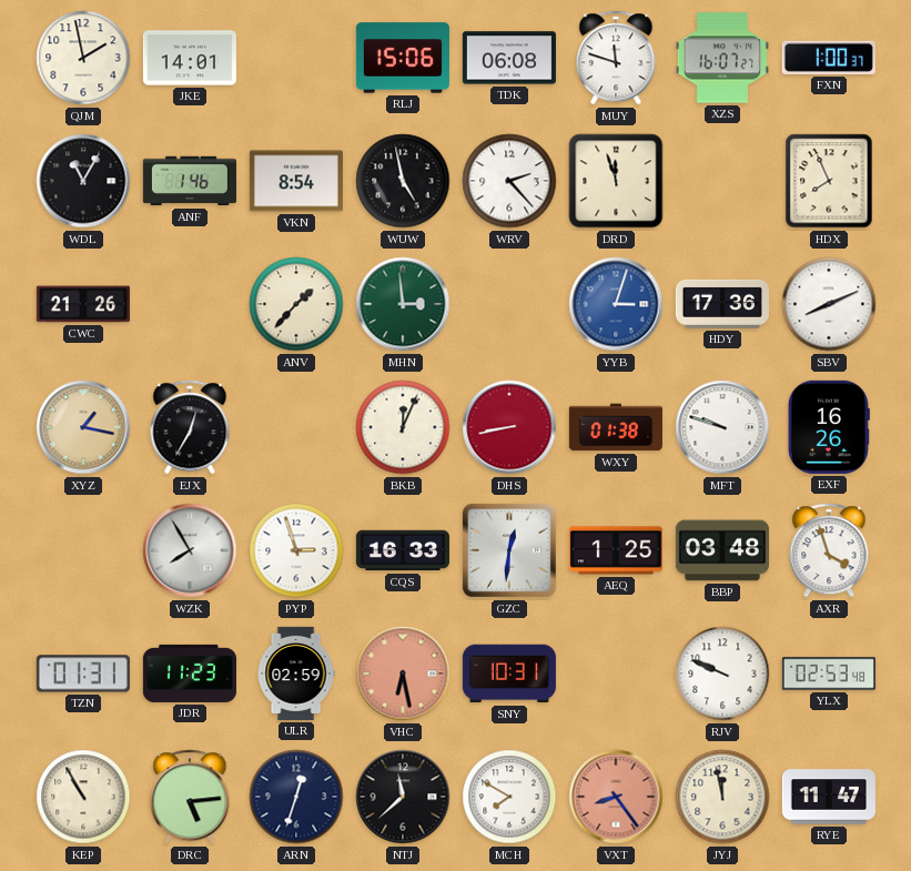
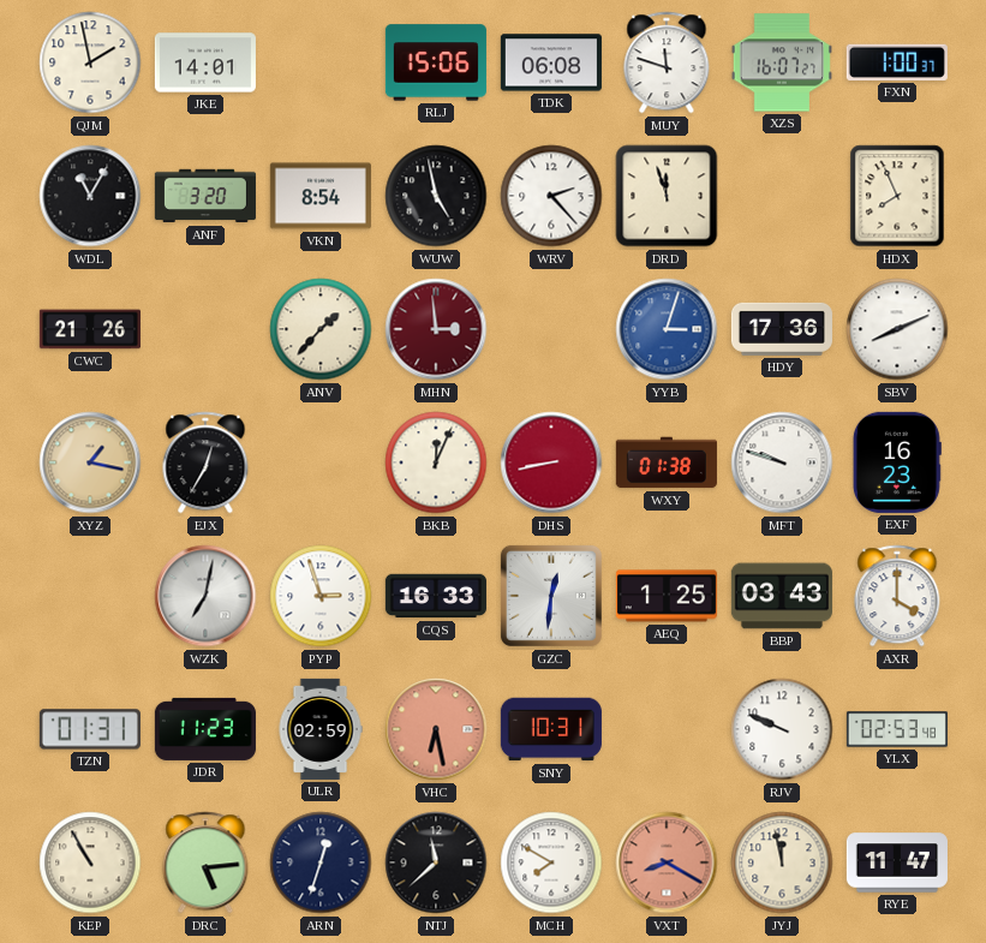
ANF: 1:46 -> 3:20
MHN dial: green -> burgundy
EXF: 16:26 -> 16:23
WZK: 7:55 -> 7:02
BBP: 03:48 -> 03:43
AXR: 3:57 -> 4:00
VXT: 8:24 -> 8:20
